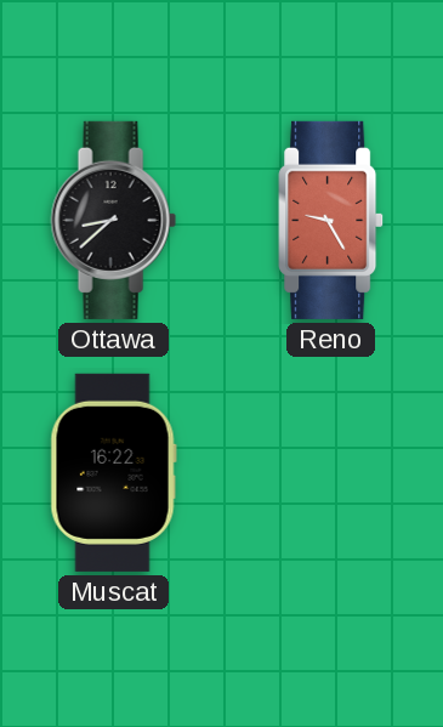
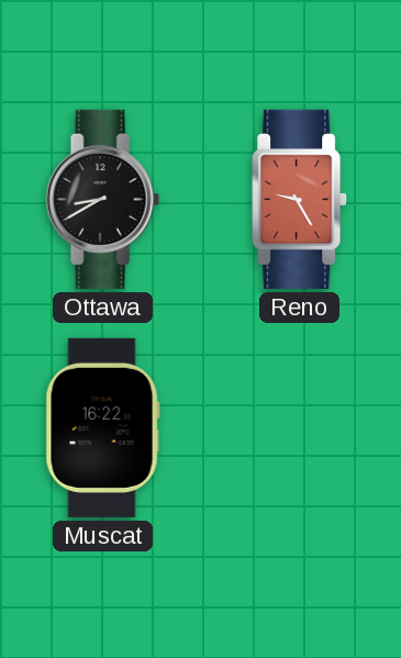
Ottawa: 8:38 -> 8:40
